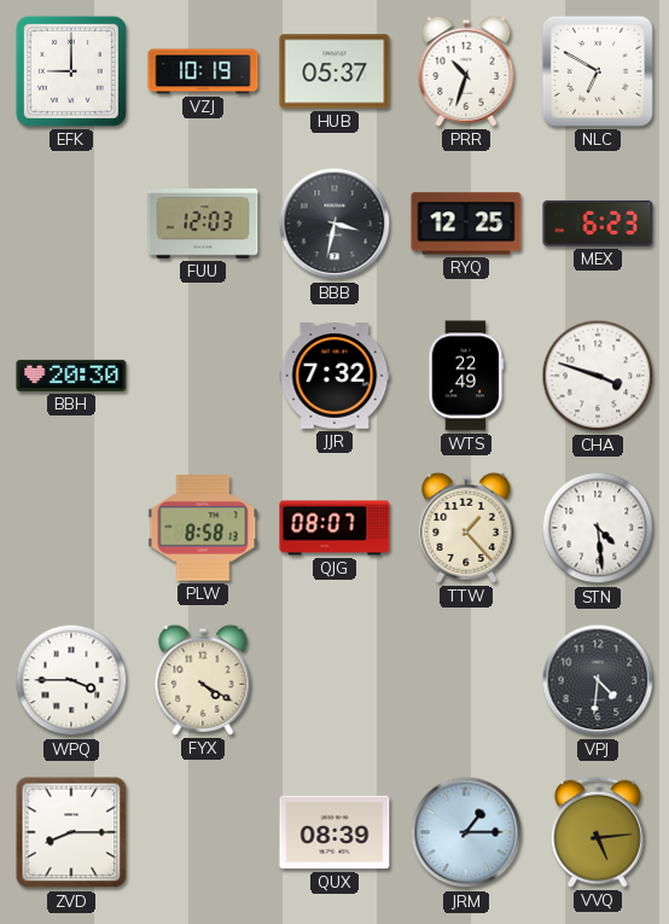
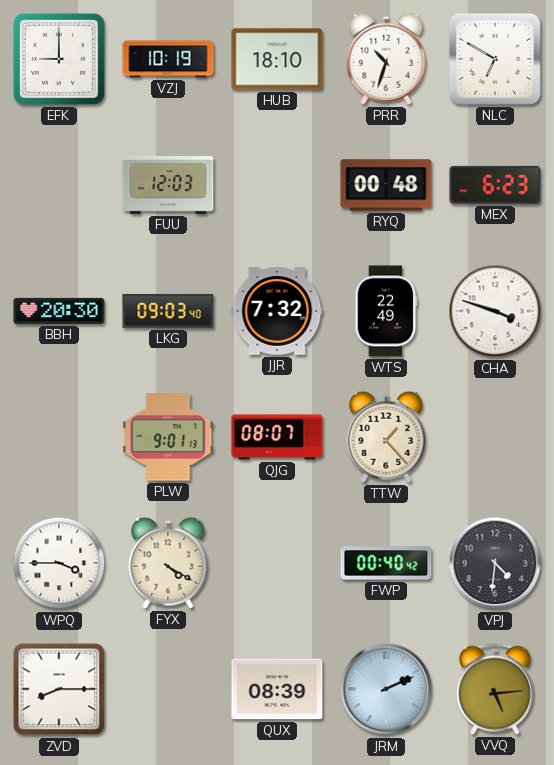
HUB: 05:37 -> 18:10
BBB: 3:32 -> none
RYQ: 12:25 -> 00:48
LKG: none -> 09:03
PLW: 8:58 -> 9:01
STN: 4:29 -> none
FWP: none -> 00:40
JRM: 1:15 -> 2:11
